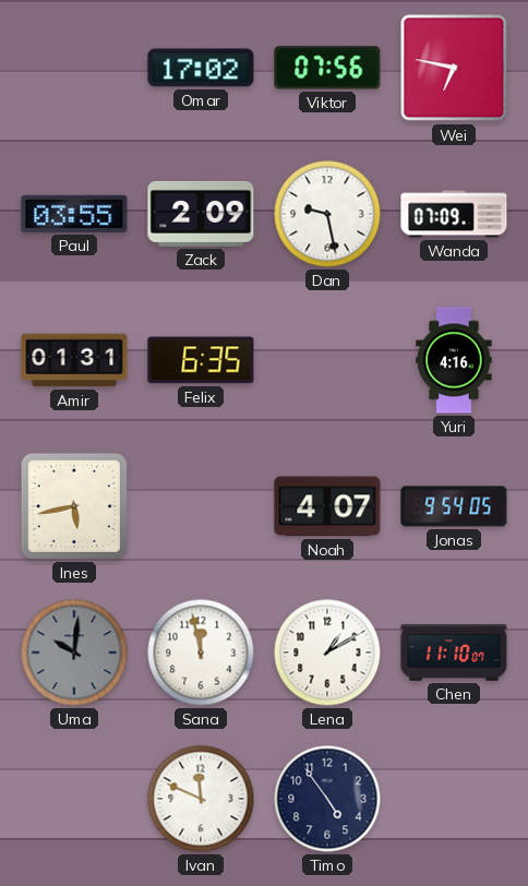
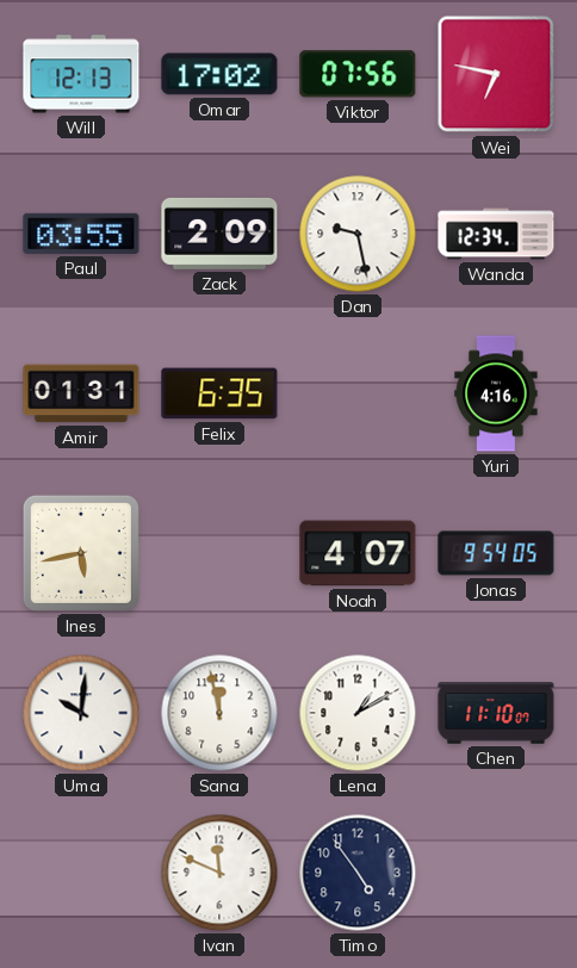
Will: none -> 12:13
Wanda: 07:09 -> 12:34
Uma dial: grey -> white
